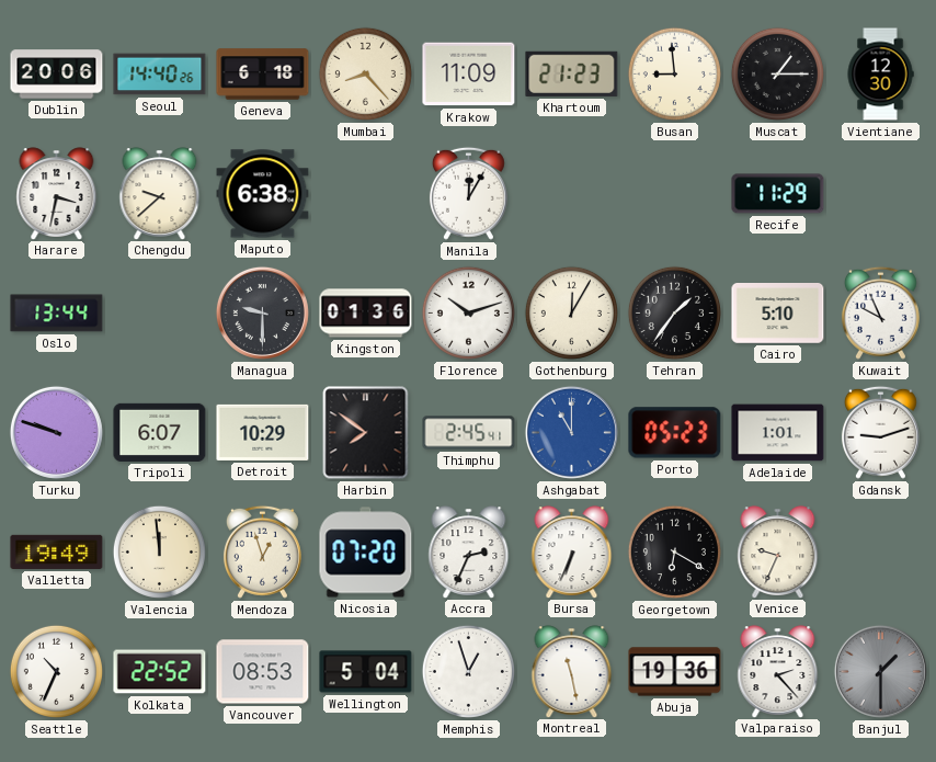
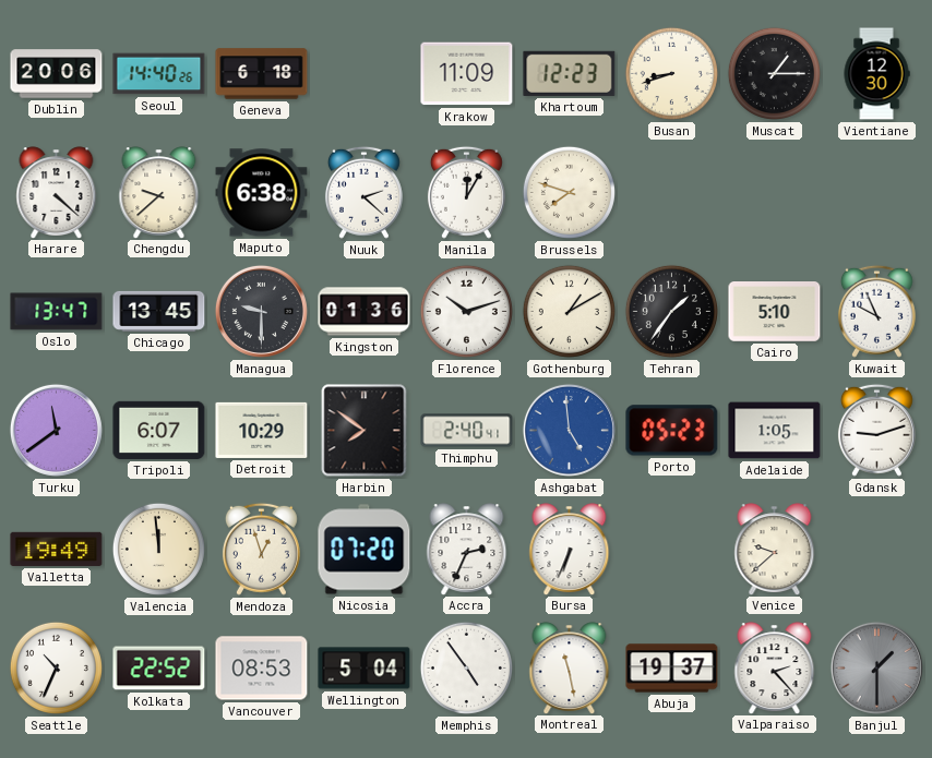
Mumbai: 8:23 -> none
Khartoum: 21:23 -> 12:23
Busan: 8:59 -> 8:42
Harare: 3:32 -> 4:22
Nuuk: none -> 2:22
Brussels: none -> 7:48
Recife: 11:29 -> none
Oslo: 13:44 -> 13:47
Chicago: none -> 13:45
Gothenburg: 12:05 -> 1:10
Turku: 9:48 -> 11:39
Thimphu: 2:45 -> 2:40
Ashgabat: 11:00 -> 4:59
Adelaide: 1:01 -> 1:05
Georgetown: 6:20 -> none
Venice: 9:34 -> 9:38
Memphis: 12:57 -> 4:54
Abuja: 19:36 -> 19:37
